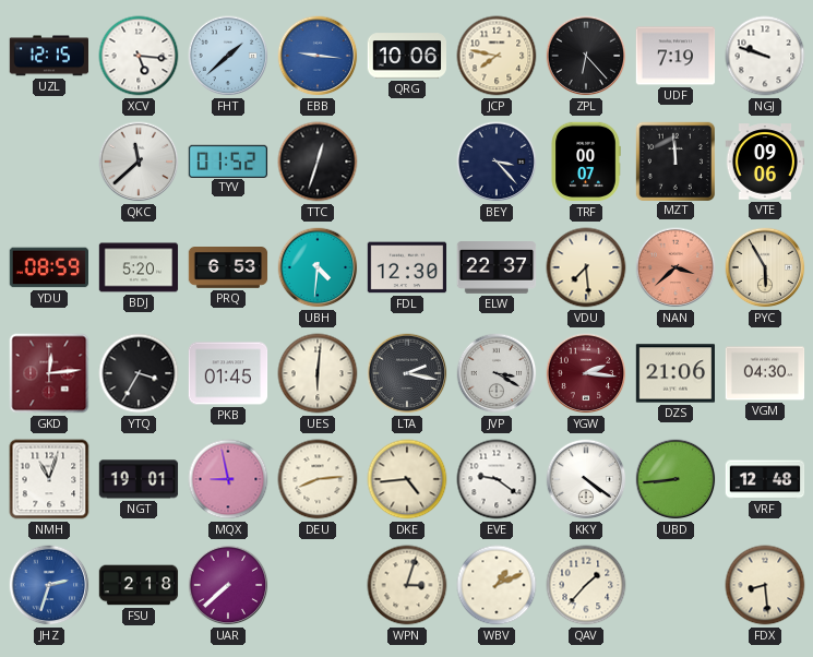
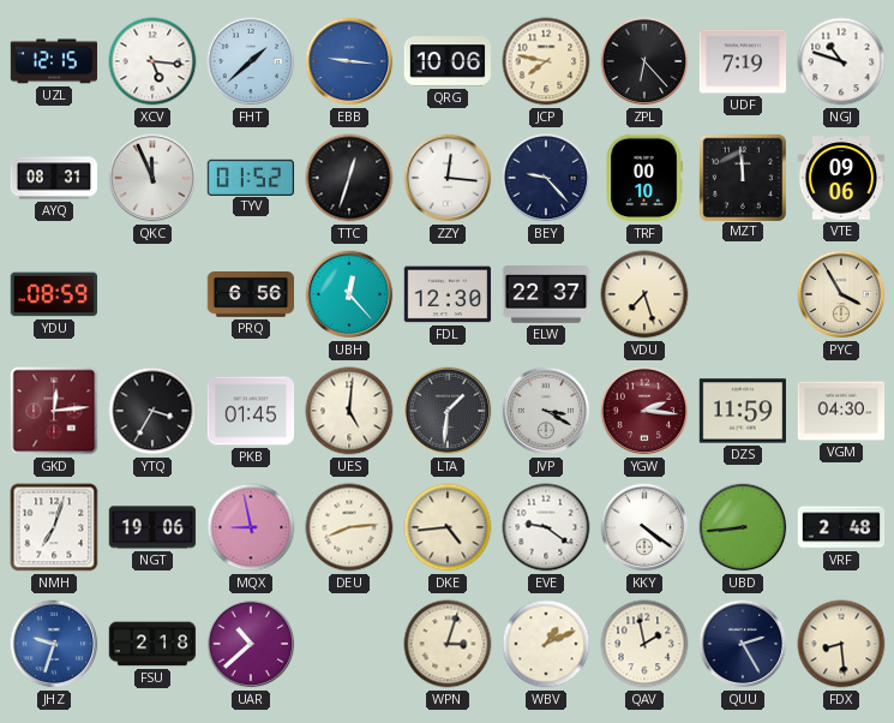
NGJ: 9:48 -> 10:48
AYQ: none -> 08:31
QKC: 11:38 -> 11:56
ZZY: none -> 12:16
BEY: 3:23 -> 9:23
TRF: 00:07 -> 00:10
BDJ: 5:20 -> none
PRQ: 6:53 -> 6:56
UBH: 4:31 -> 12:23
VDU: 7:29 -> 7:27
NAN: 3:38 -> none
PYC: 5:55 -> 3:55
UES: 6:01 -> 5:01
LTA: 2:17 -> 1:31
DZS: 21:06 -> 11:59
NMH: 11:03 -> 7:03
NGT: 19:01 -> 19:06
VRF: 12:48 -> 2:48
JHZ: 2:33 -> 9:33
UAR: 7:38 -> 10:38
QAV: 1:37 -> 1:58
QUU: none -> 2:25
